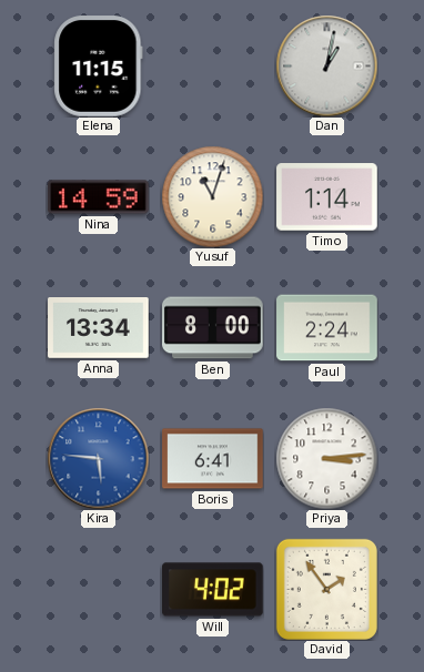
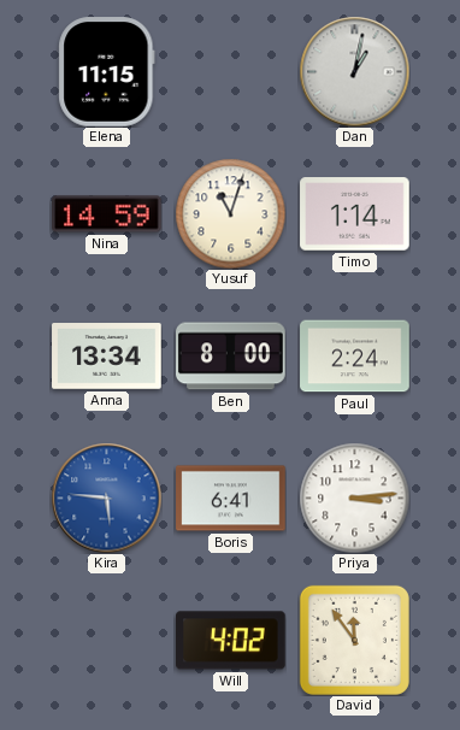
David: 1:54 -> 11:54
